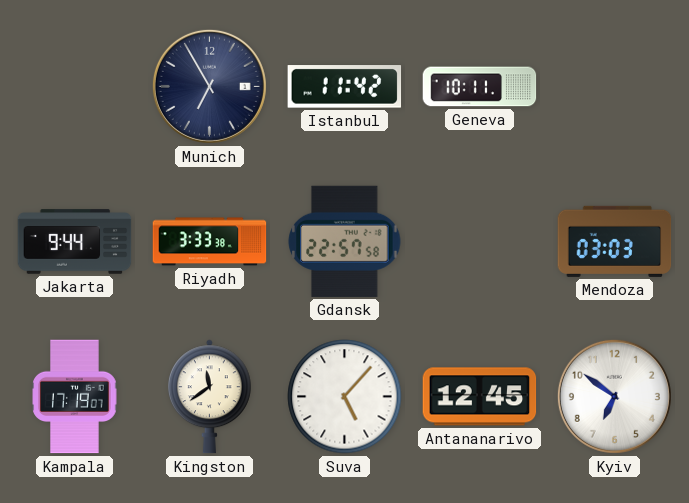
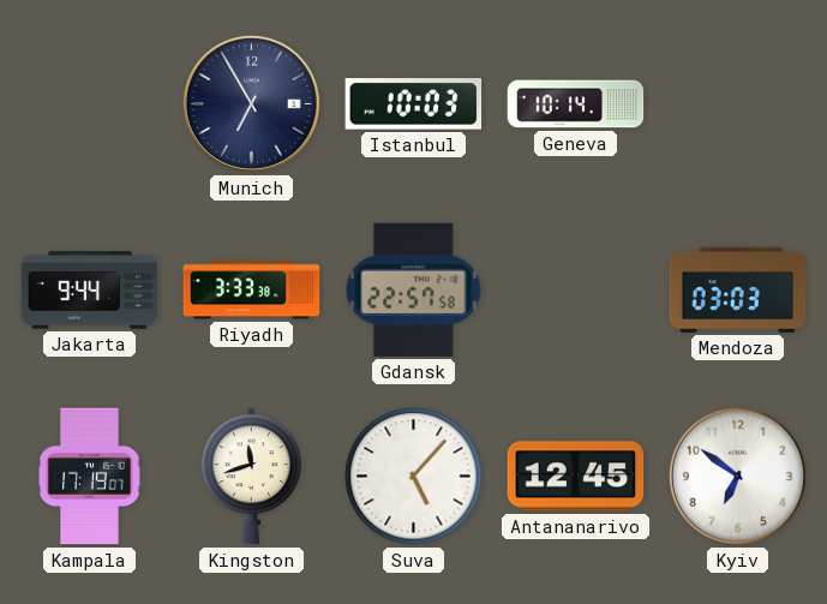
Istanbul: 11:42 -> 10:03
Geneva: 10:11 -> 10:14
Kingston: 11:39 -> 11:42
